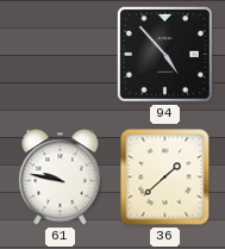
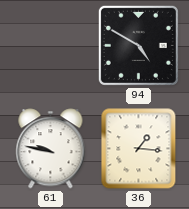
94: 4:53 -> 4:50
36: 1:38 -> 1:16
